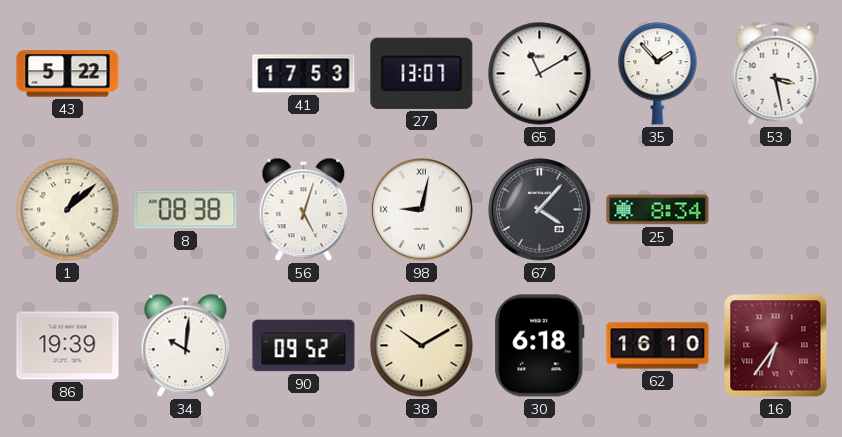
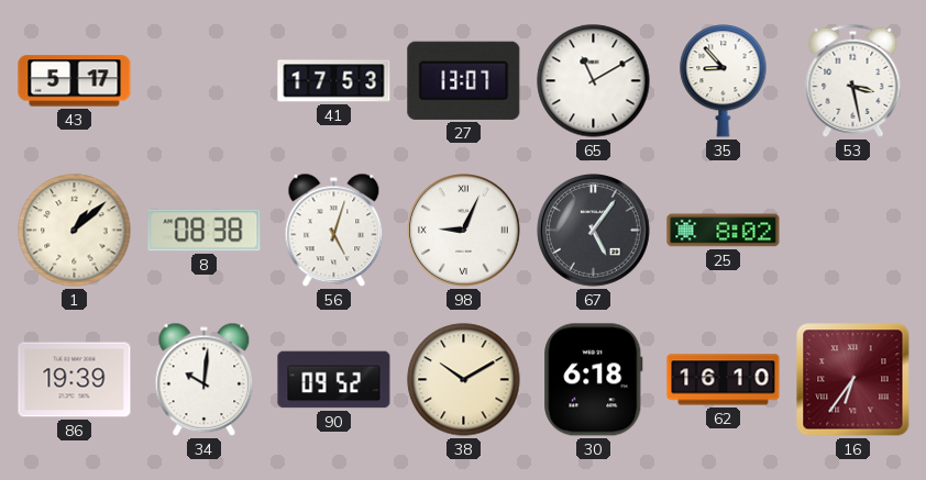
43: 5:22 -> 5:17
35: 1:53 -> 8:53
98: 9:02 -> 9:04
67: 4:07 -> 5:06
25: 8:34 -> 8:02
